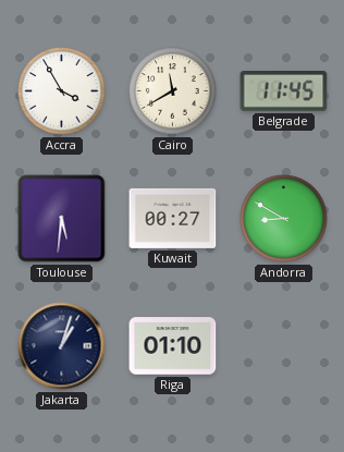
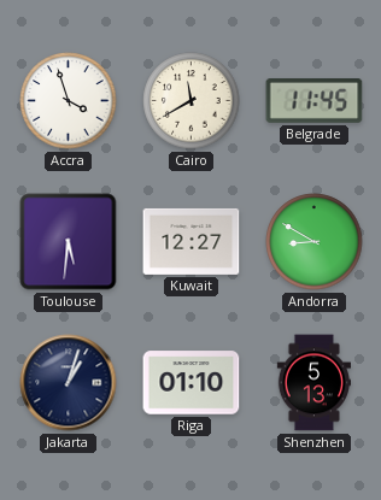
Accra: 3:55 -> 3:57
Kuwait: 00:27 -> 12:27
Shenzhen: none -> 5:13
